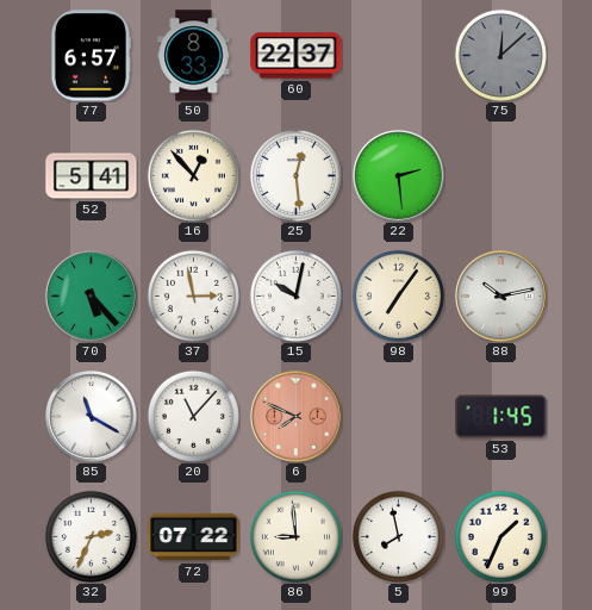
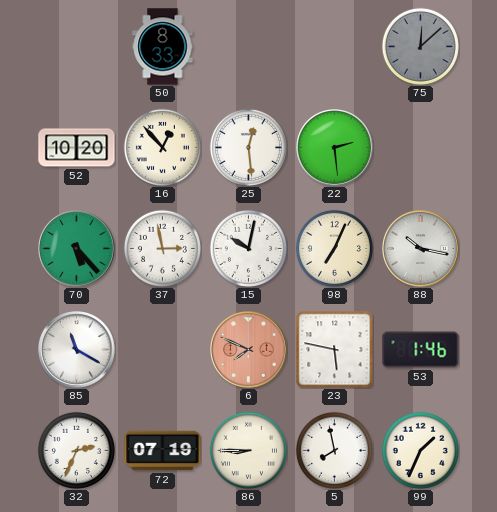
77: 6:57 -> none
60: 22:37 -> none
52: 5:41 -> 10:20
98: 7:06 -> 7:04
88: 10:13 -> 10:17
20: 11:07 -> none
23: none -> 5:47
53: 1:45 -> 1:46
72: 07:22 -> 07:19
86: 8:59 -> 8:45
